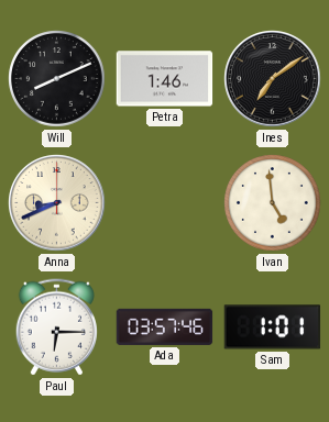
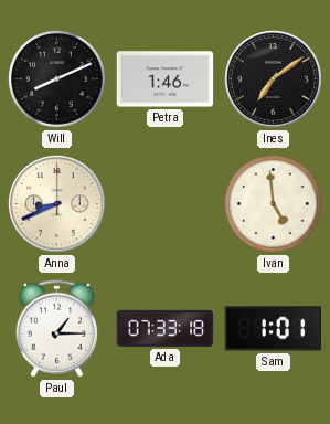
Paul: 6:15 -> 1:15
Ada: 03:57 -> 07:33
